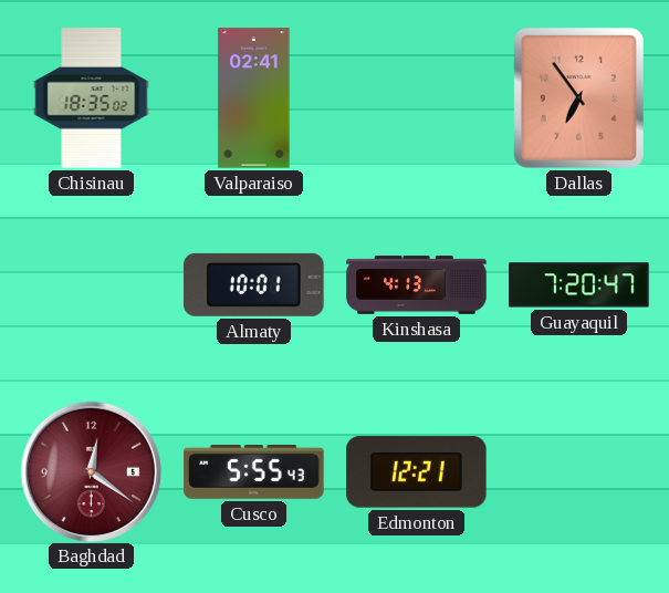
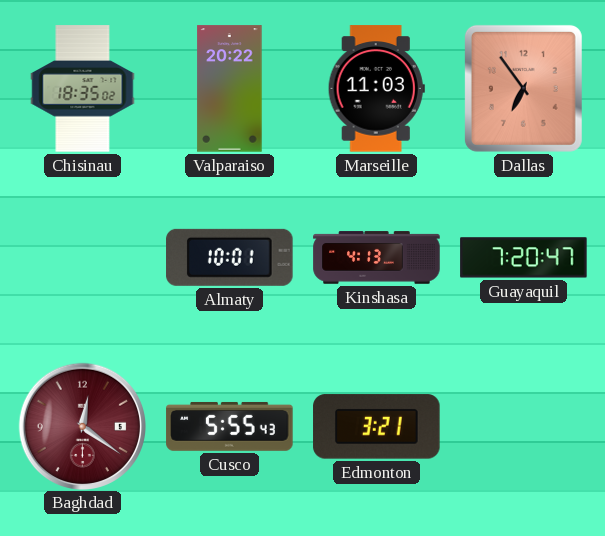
Valparaiso: 02:41 -> 20:22
Marseille: none -> 11:03
Edmonton: 12:21 -> 3:21
